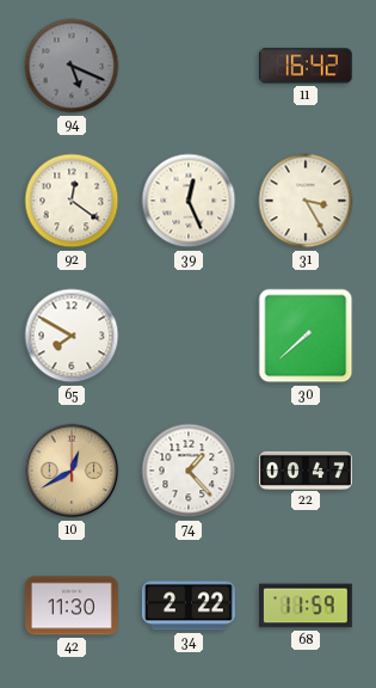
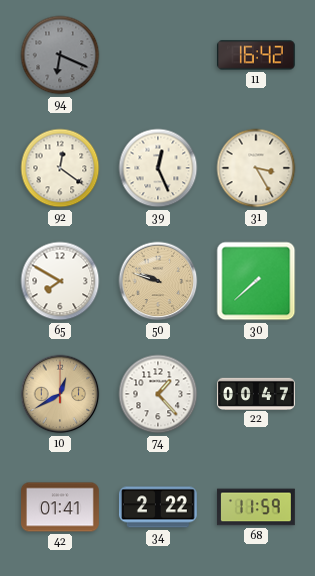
94: 5:19 -> 6:19
50: none -> 9:48
42: 11:30 -> 01:41
